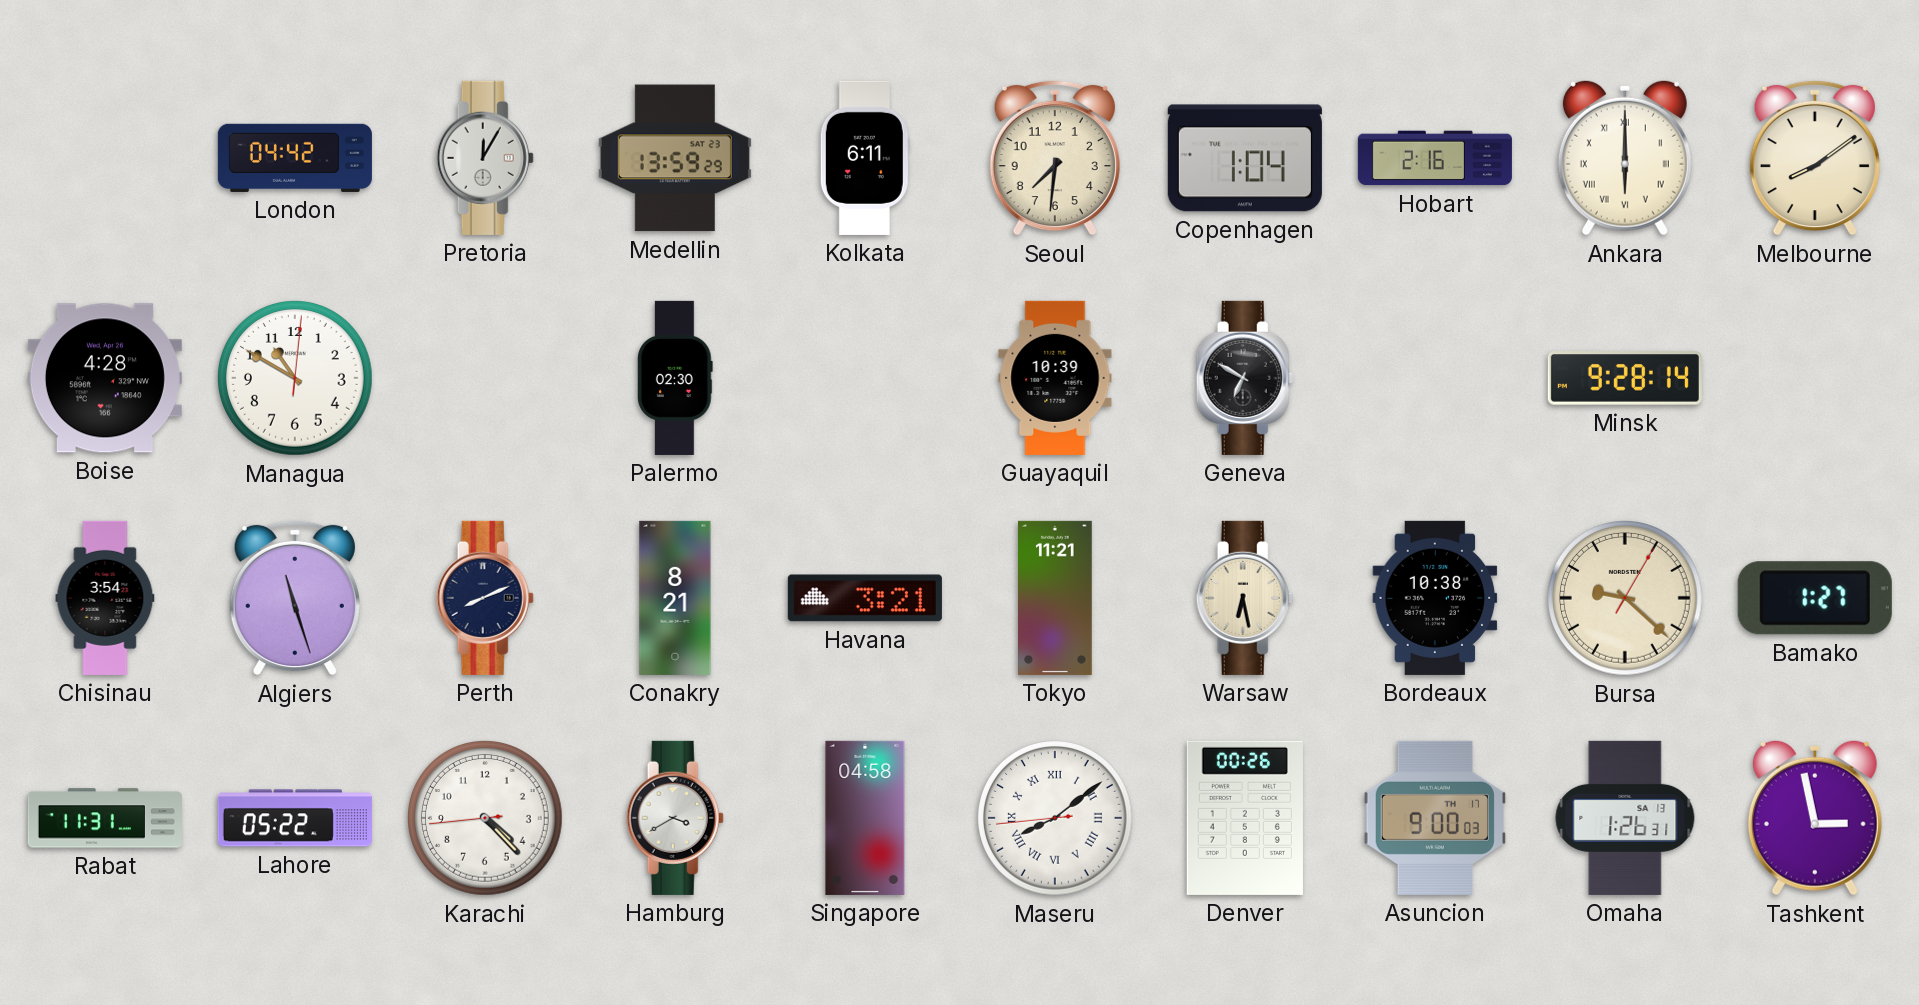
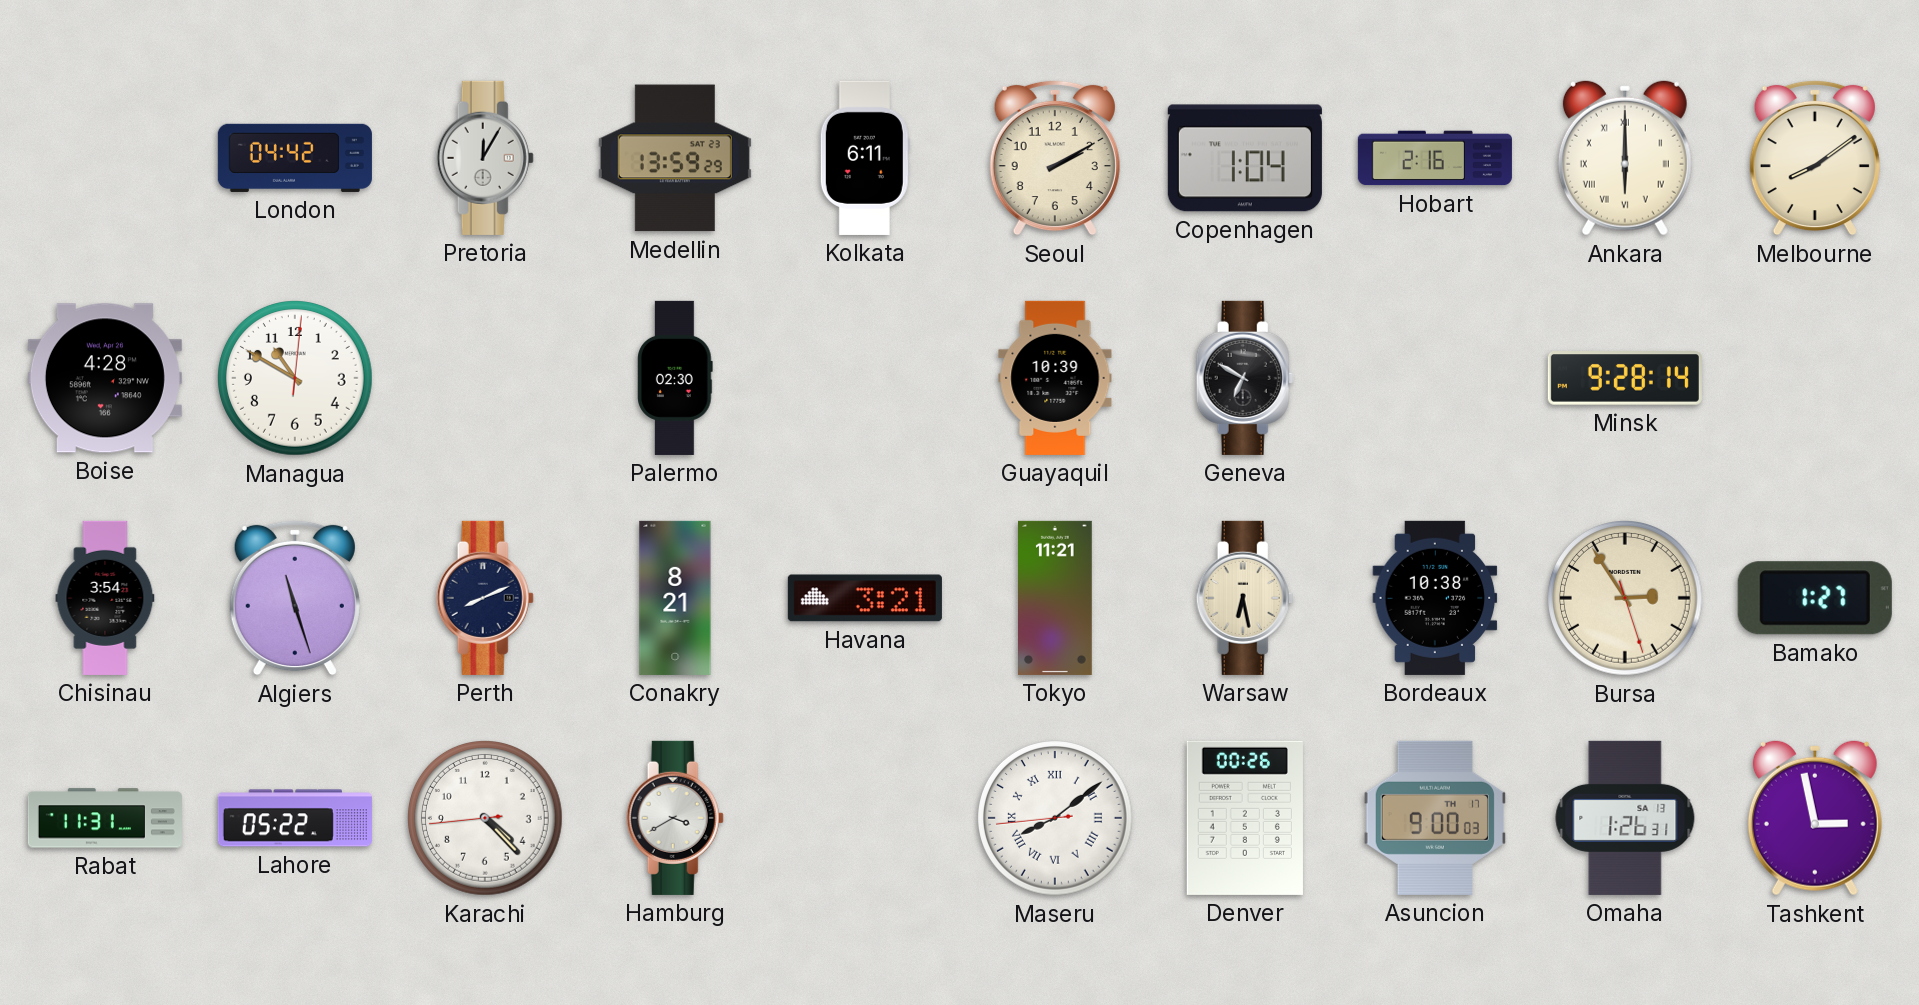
Seoul: 7:31 -> 2:10
Bursa: 9:22 -> 2:54
Singapore: 04:58 -> none
